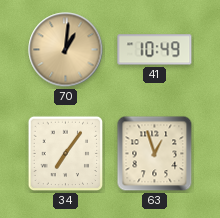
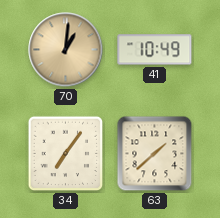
63: 12:57 -> 1:38
